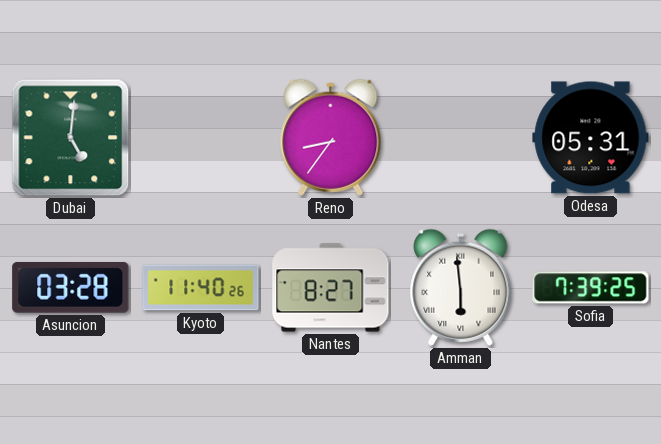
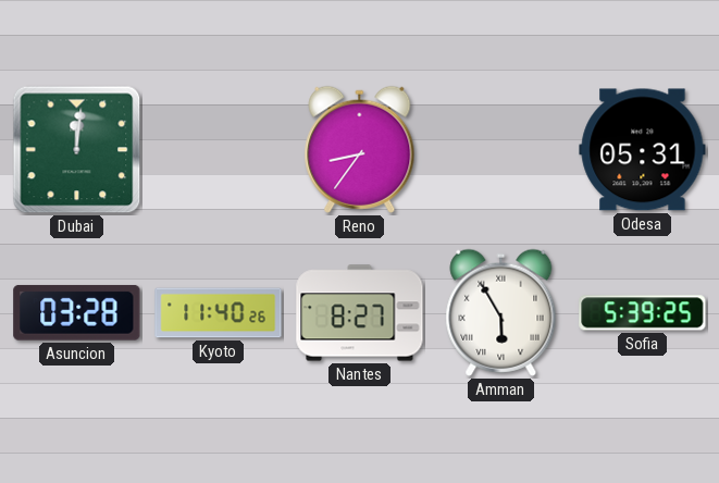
Dubai: 5:01 -> 12:01
Amman: 5:59 -> 5:55
Sofia: 7:39 -> 5:39
